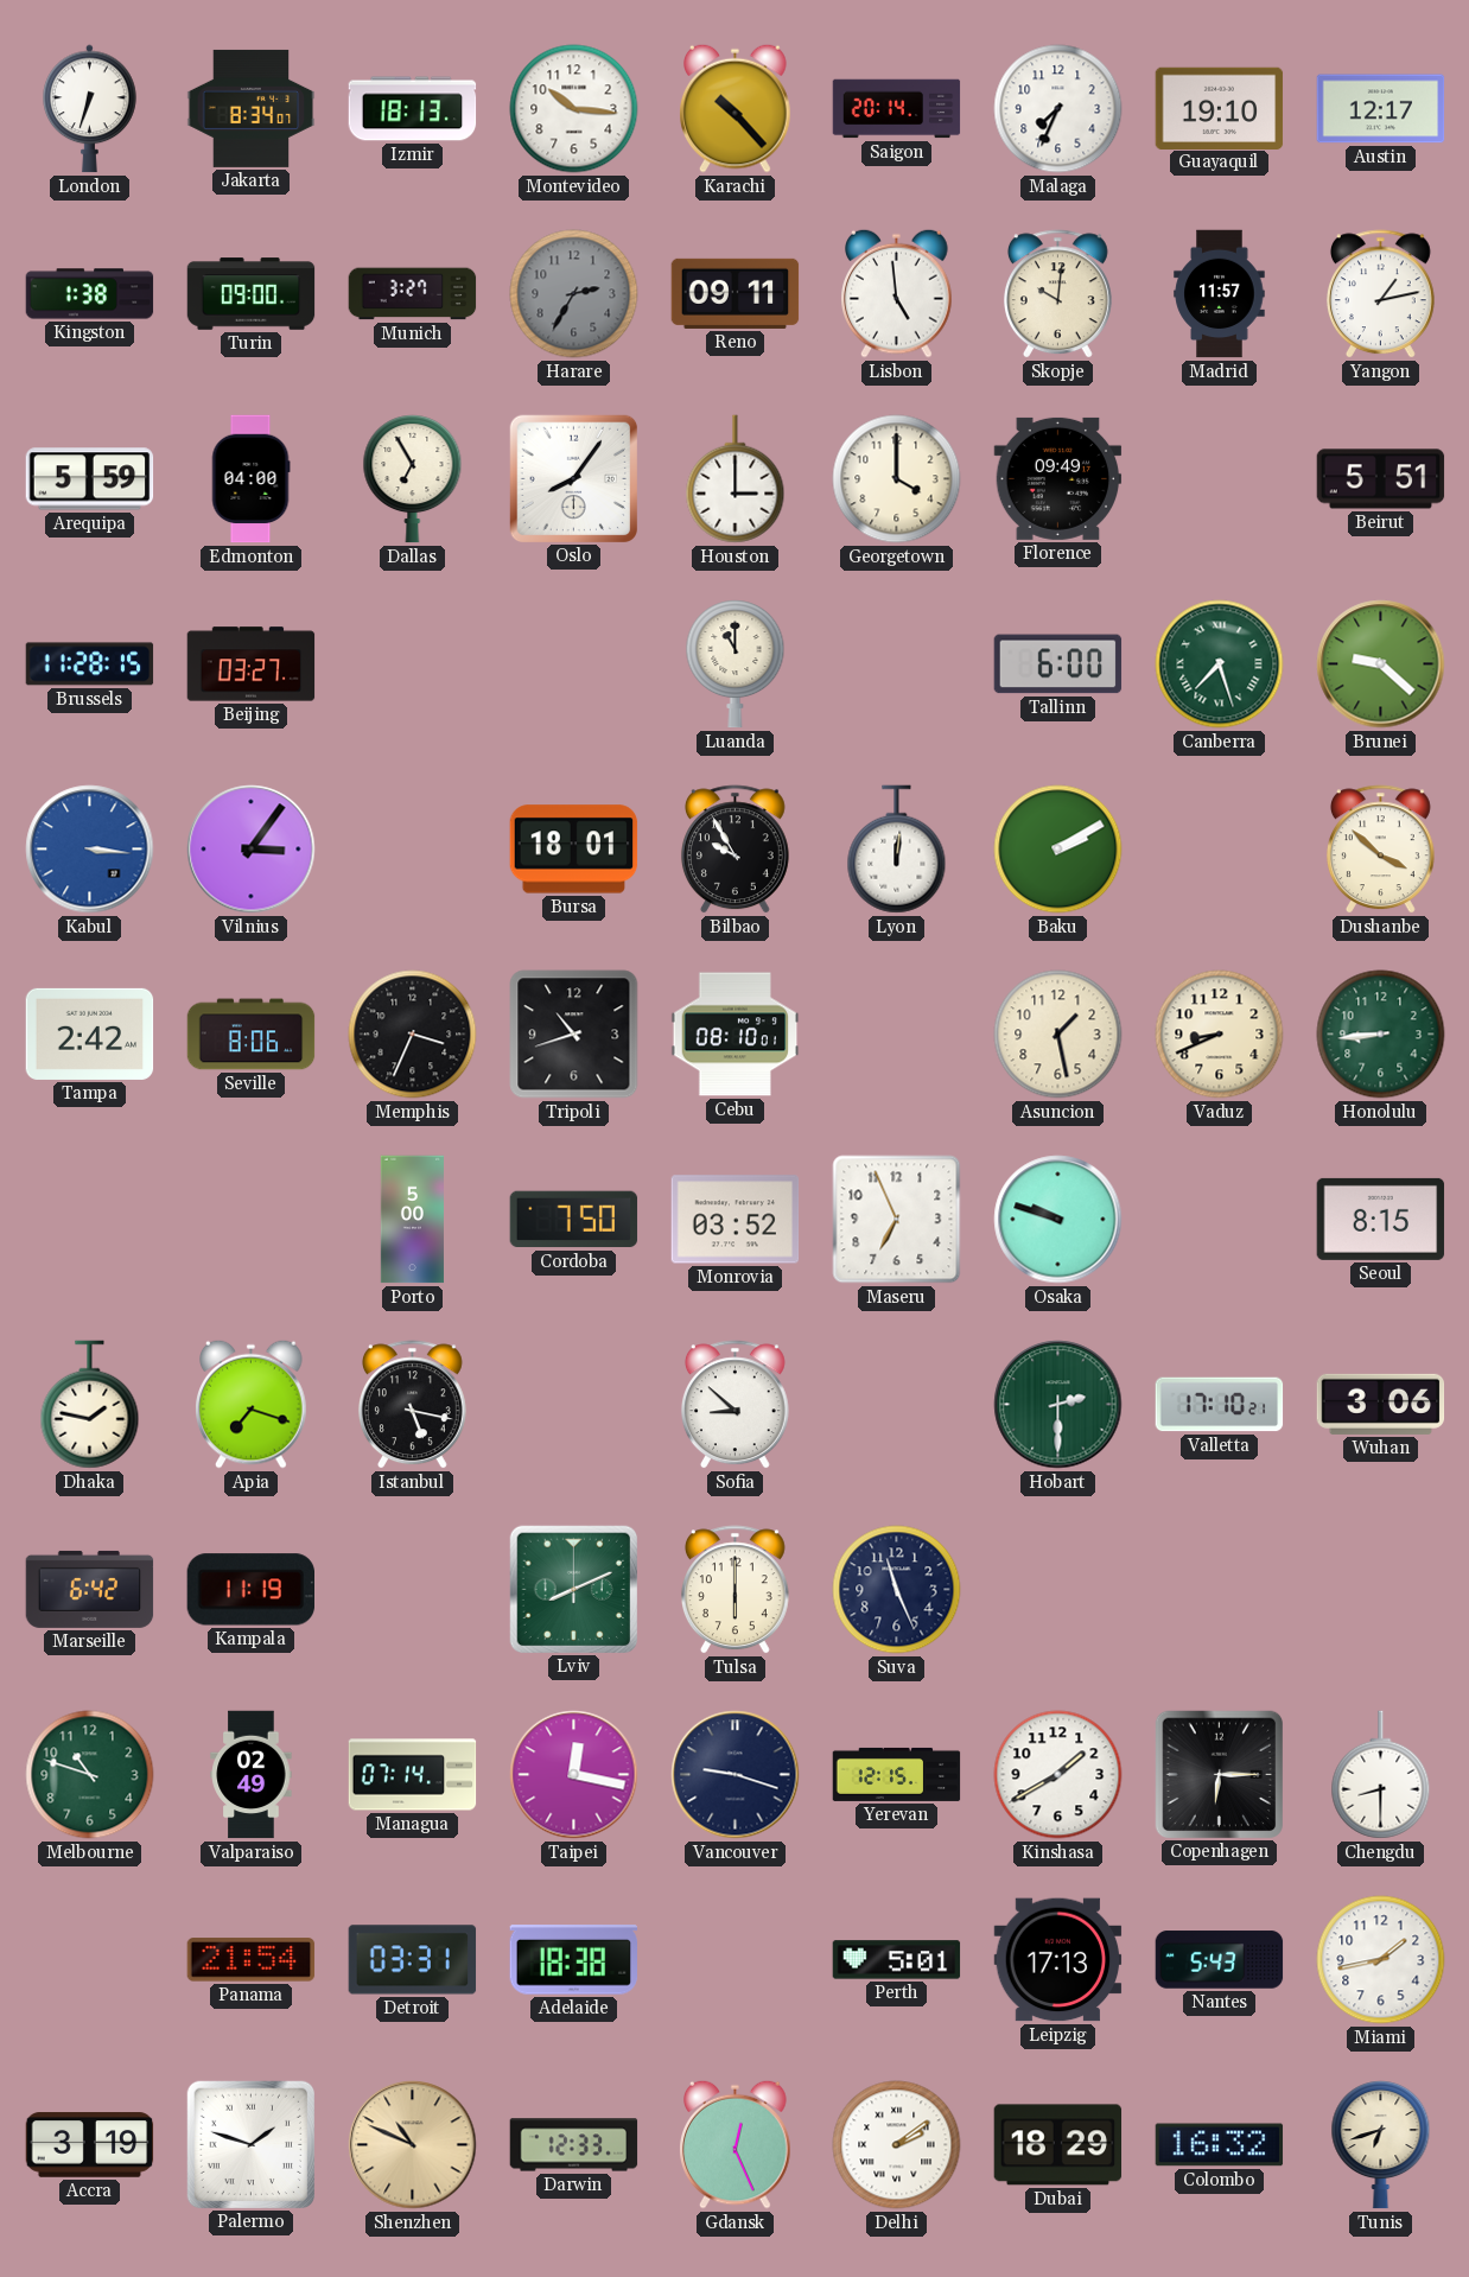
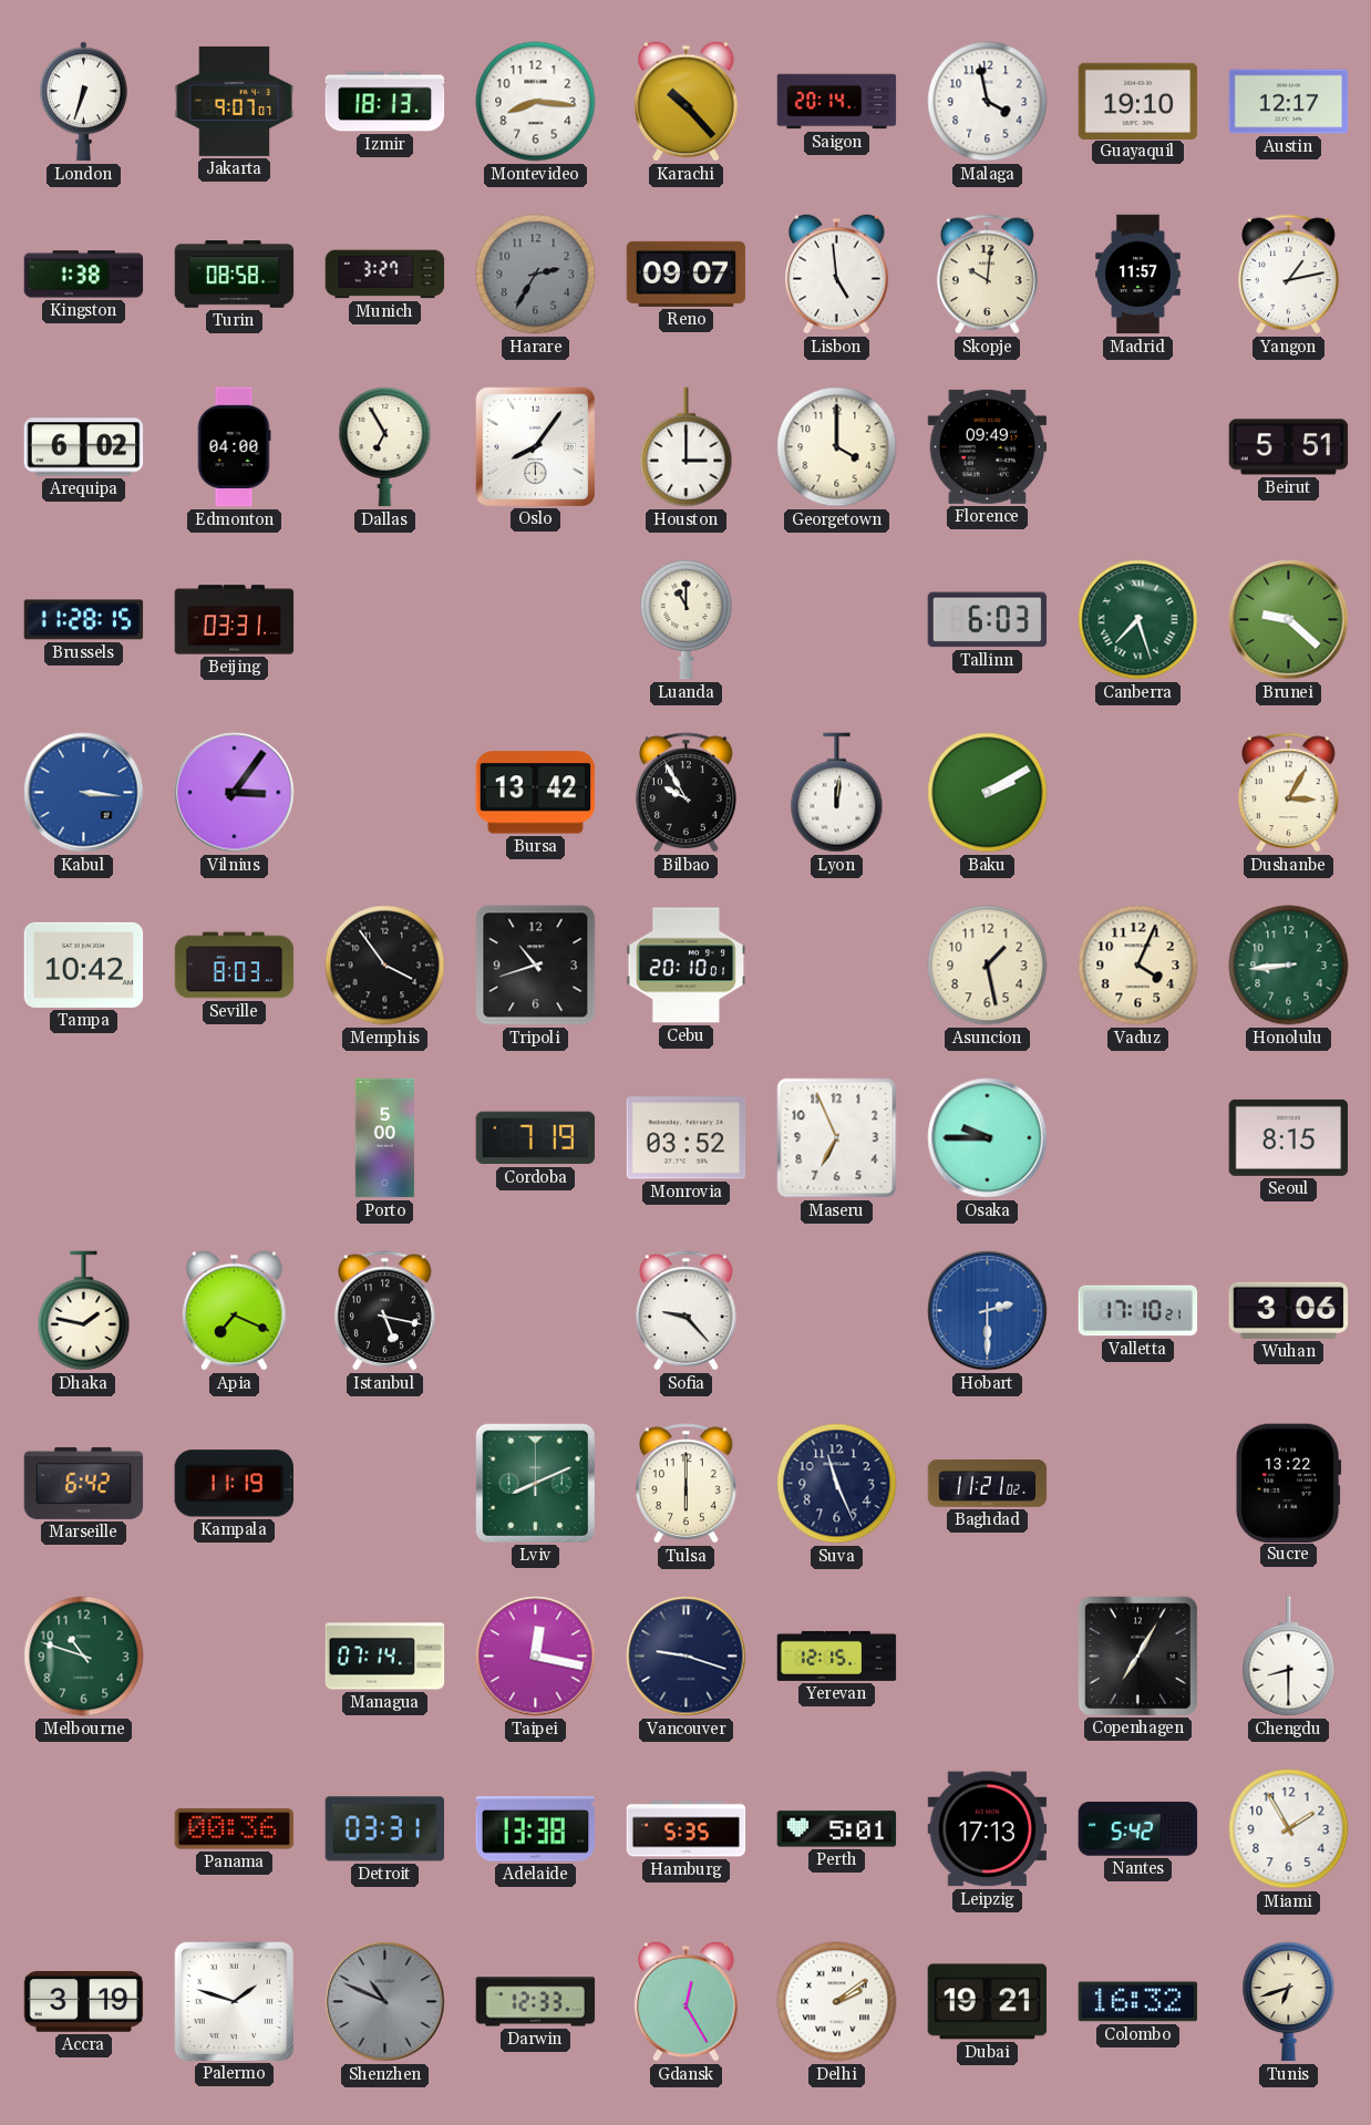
Jakarta: 8:34 -> 9:07
Montevideo: 10:16 -> 8:16
Malaga: 7:34 -> 3:58
Turin: 09:00 -> 08:58
Reno: 09:11 -> 09:07
Arequipa: 5:59 -> 6:02
Beijing: 03:27 -> 03:31
Tallinn: 6:00 -> 6:03
Bursa: 18:01 -> 13:42
Dushanbe: 3:52 -> 3:05
Tampa: 2:42 -> 10:42
Seville: 8:06 -> 8:03
Memphis: 3:34 -> 3:54
Cebu: 08:10 -> 20:10
Vaduz: 8:41 -> 4:04
Cordoba: 7:50 -> 7:19
Osaka: 9:48 -> 9:45
Apia: 7:18 -> 7:19
Sofia: 8:52 -> 9:23
Hobart dial: green -> blue
Baghdad: none -> 11:21
Sucre: none -> 13:22
Valparaiso: 02:49 -> none
Kinshasa: 1:40 -> none
Copenhagen: 6:15 -> 7:05
Panama: 21:54 -> 00:36
Adelaide: 18:38 -> 13:38
Hamburg: none -> 5:35
Nantes: 5:43 -> 5:42
Miami: 1:43 -> 1:55
Shenzhen dial: champagne -> grey
Gdansk: 12:26 -> 12:25
Dubai: 18:29 -> 19:21
